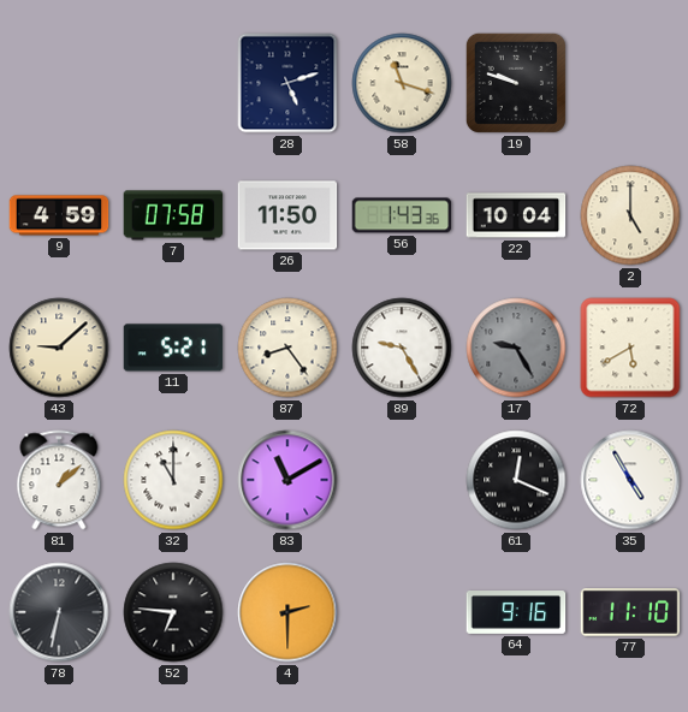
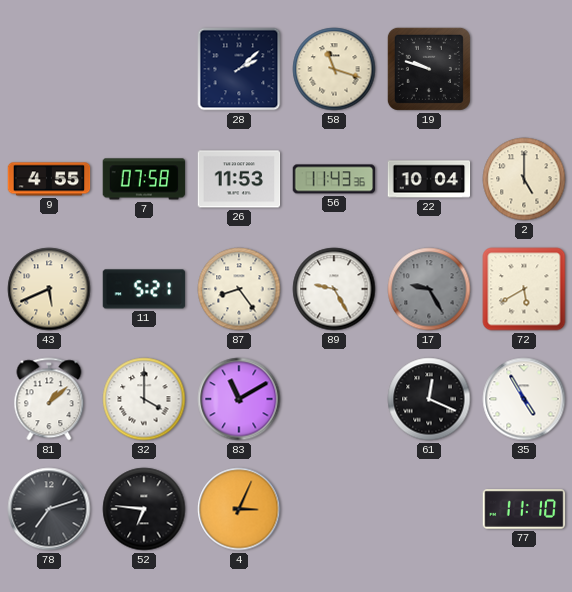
28: 5:12 -> 2:08
9: 4:59 -> 4:55
26: 11:50 -> 11:53
56: 1:43 -> 11:43
43: 9:08 -> 5:41
32: 11:00 -> 4:00
78: 6:32 -> 7:12
4: 2:30 -> 3:04
64: 9:16 -> none
